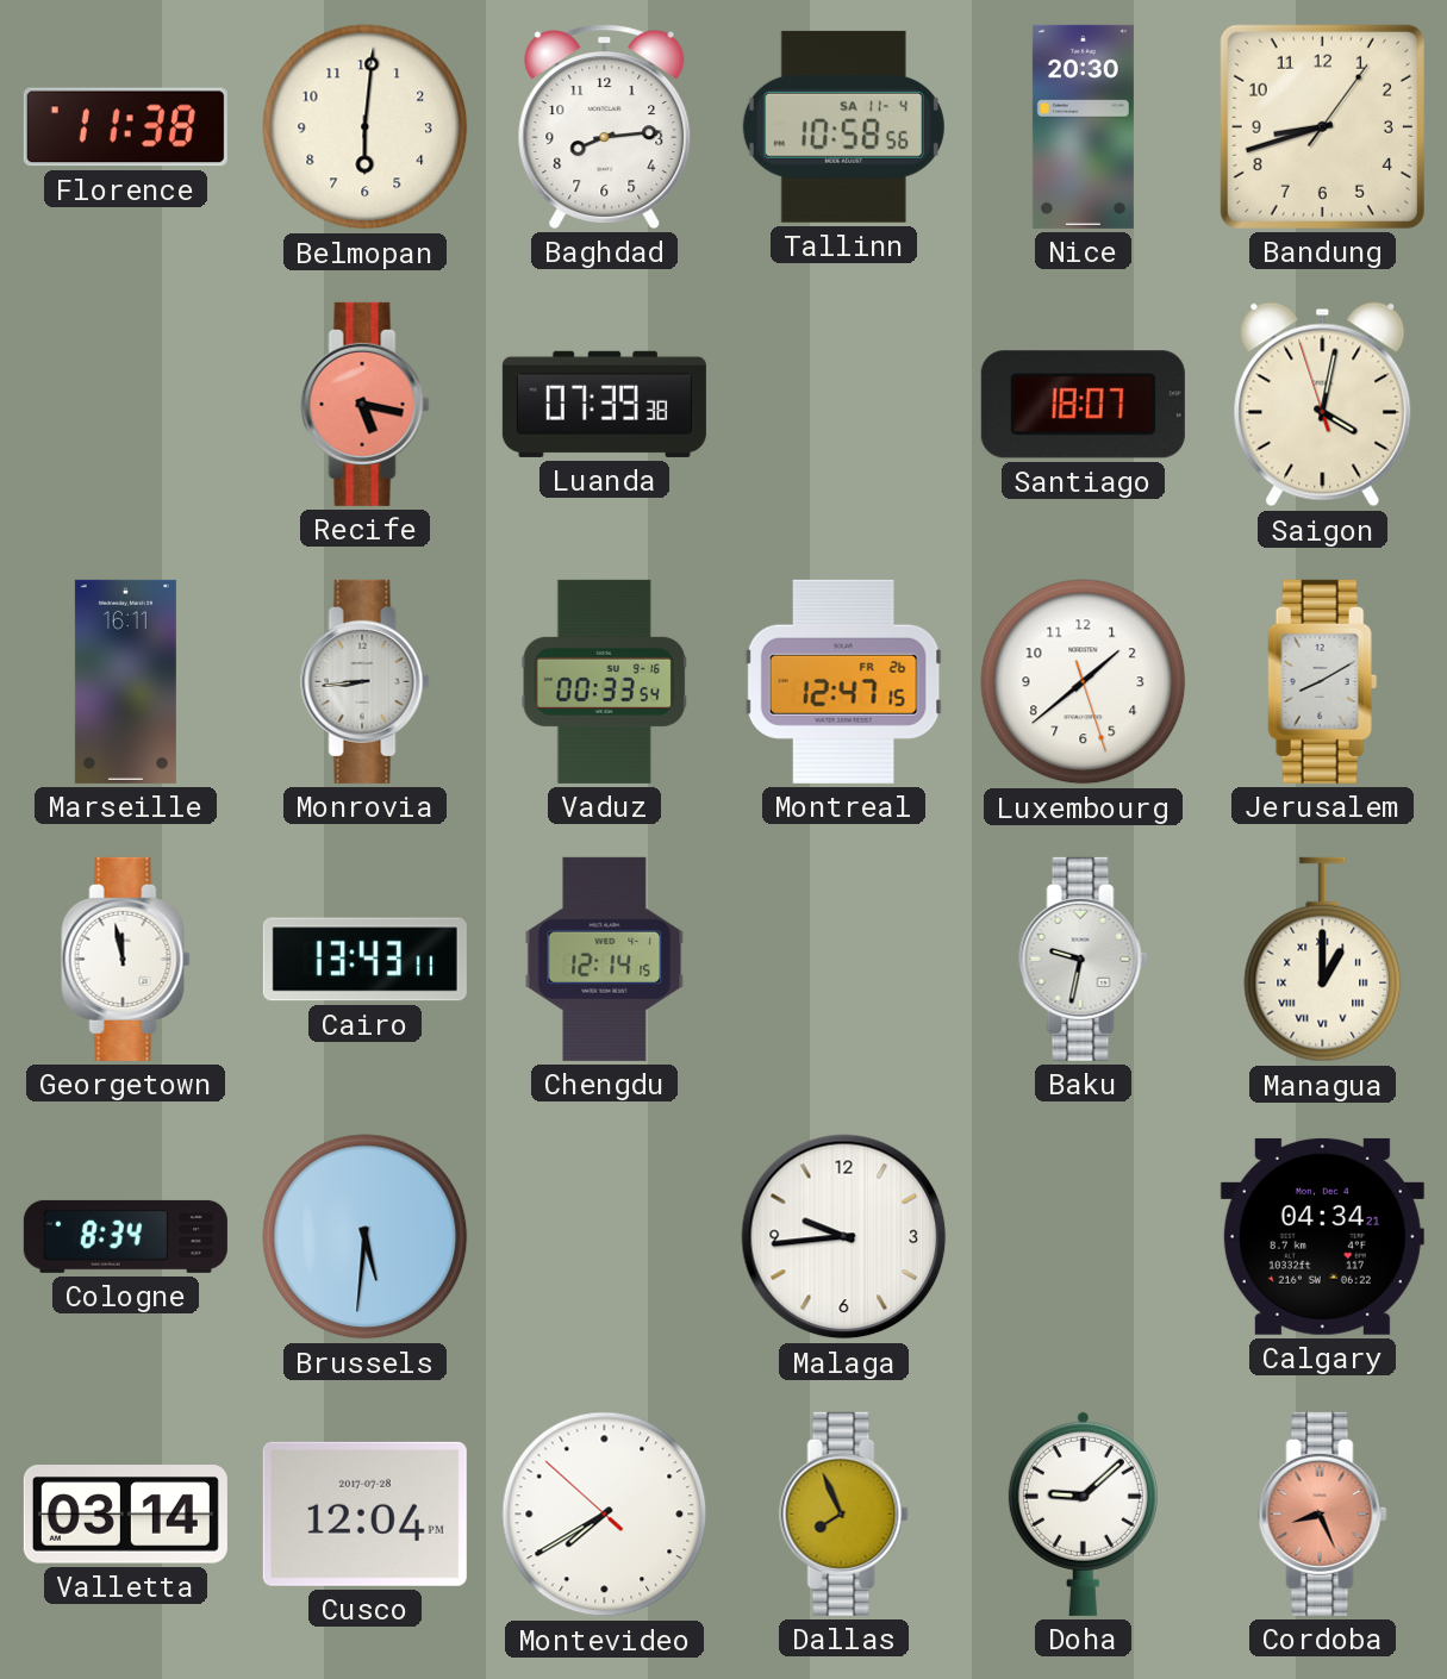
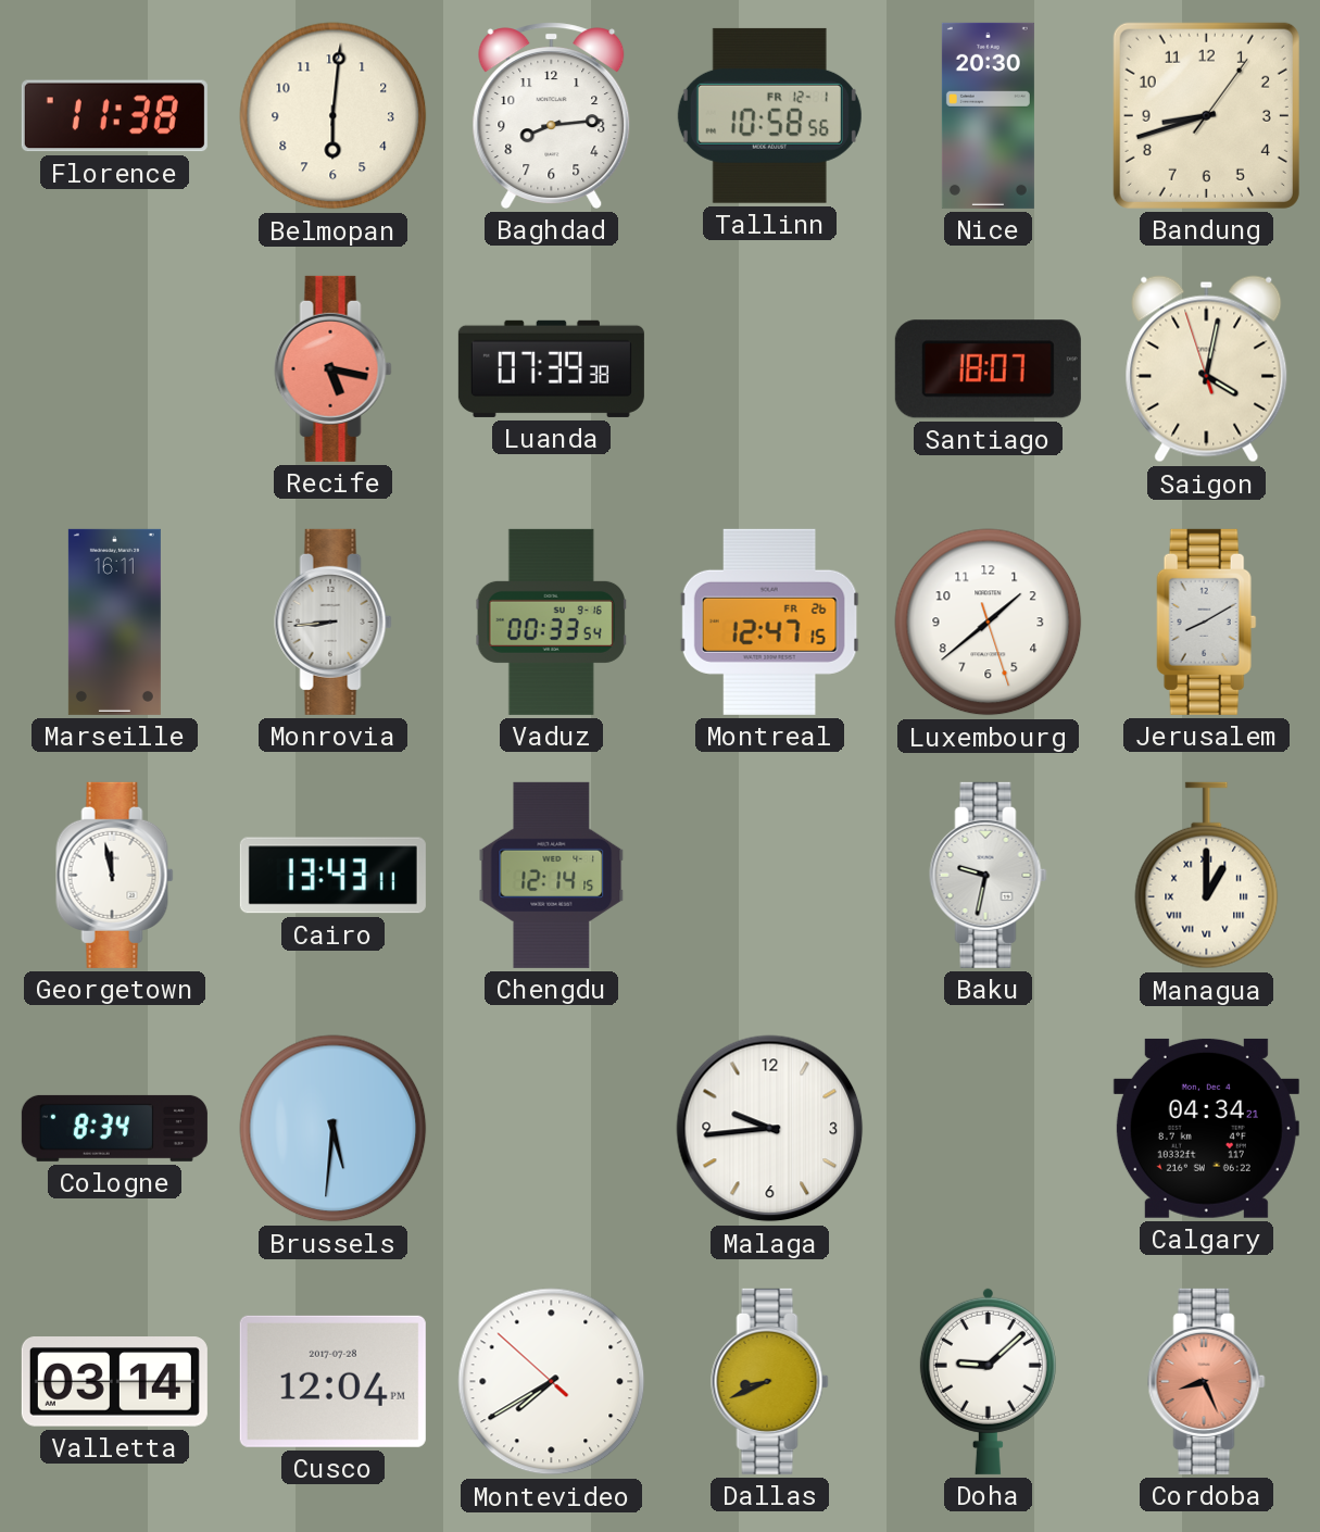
Tallinn date: SA 11-4 -> FR 12-1
Dallas: 7:56 -> 8:41
